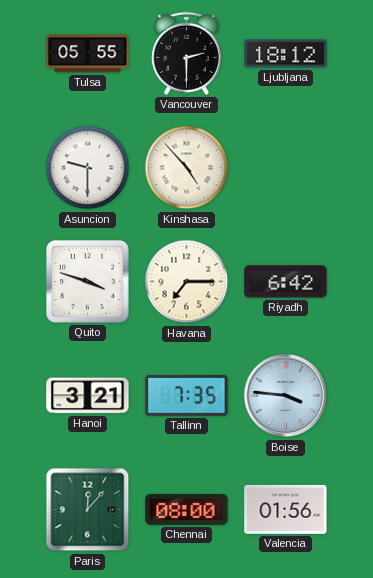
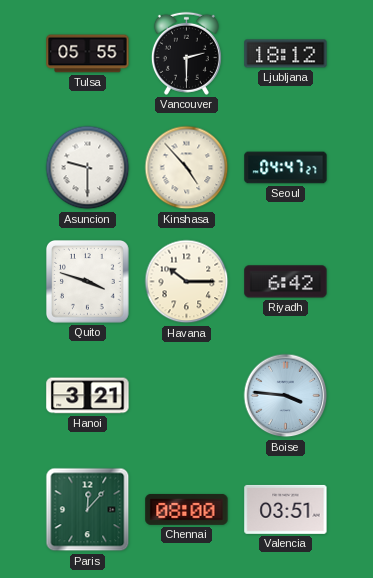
Seoul: none -> 04:47
Havana: 7:15 -> 10:15
Tallinn: 7:35 -> none
Valencia: 01:56 -> 03:51
